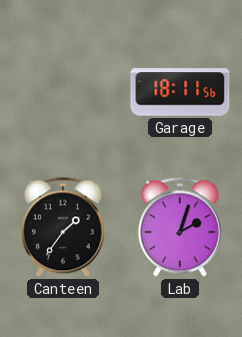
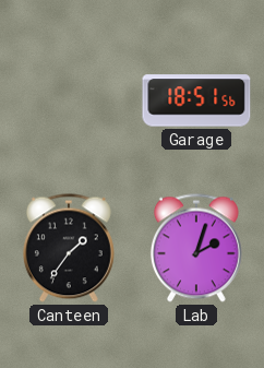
Garage: 18:11 -> 18:51
